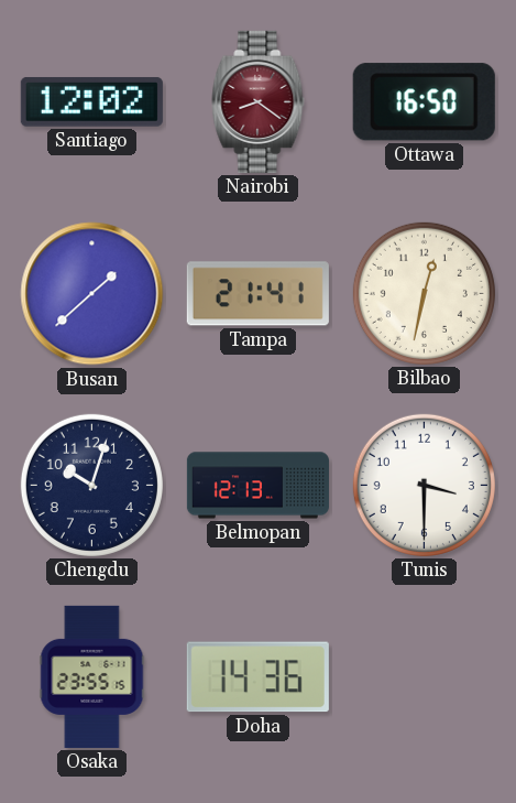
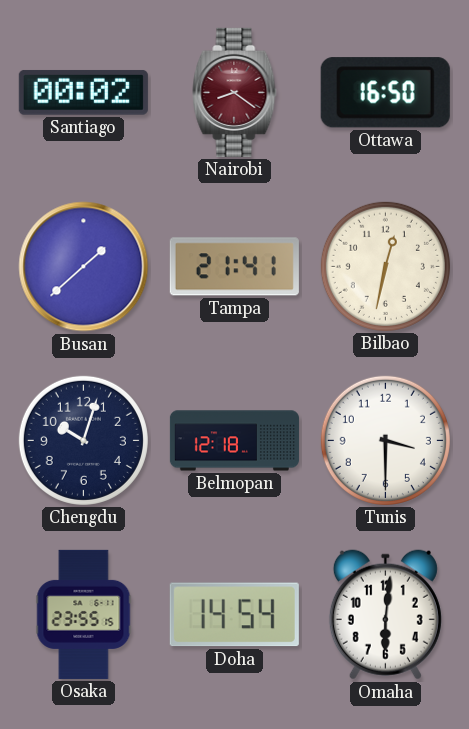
Santiago: 12:02 -> 00:02
Belmopan: 12:13 -> 12:18
Doha: 14:36 -> 14:54
Omaha: none -> 6:01
